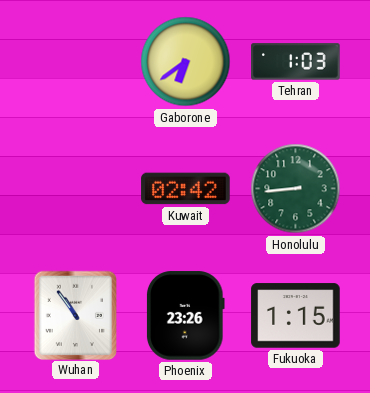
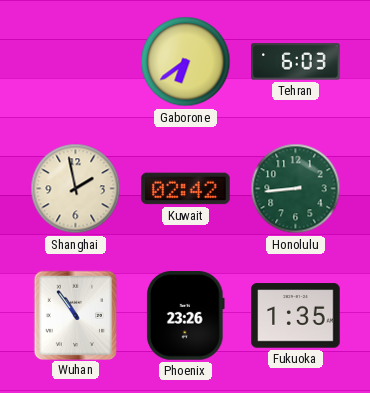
Tehran: 1:03 -> 6:03
Shanghai: none -> 1:58
Fukuoka: 1:15 -> 1:35
